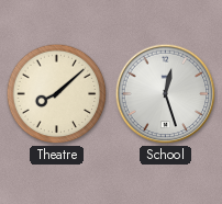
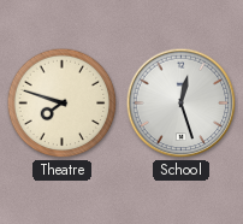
Theatre: 8:08 -> 7:48
